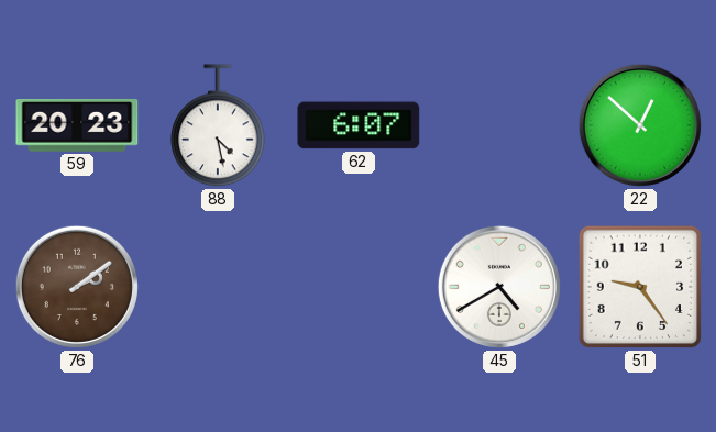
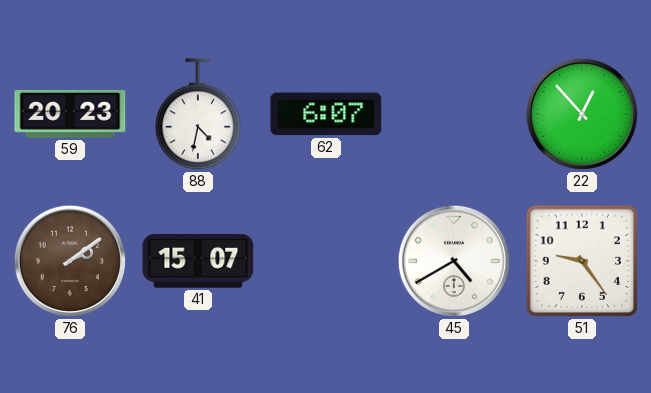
88: 4:28 -> 4:32
22: 12:52 -> 12:53
41: none -> 15:07
